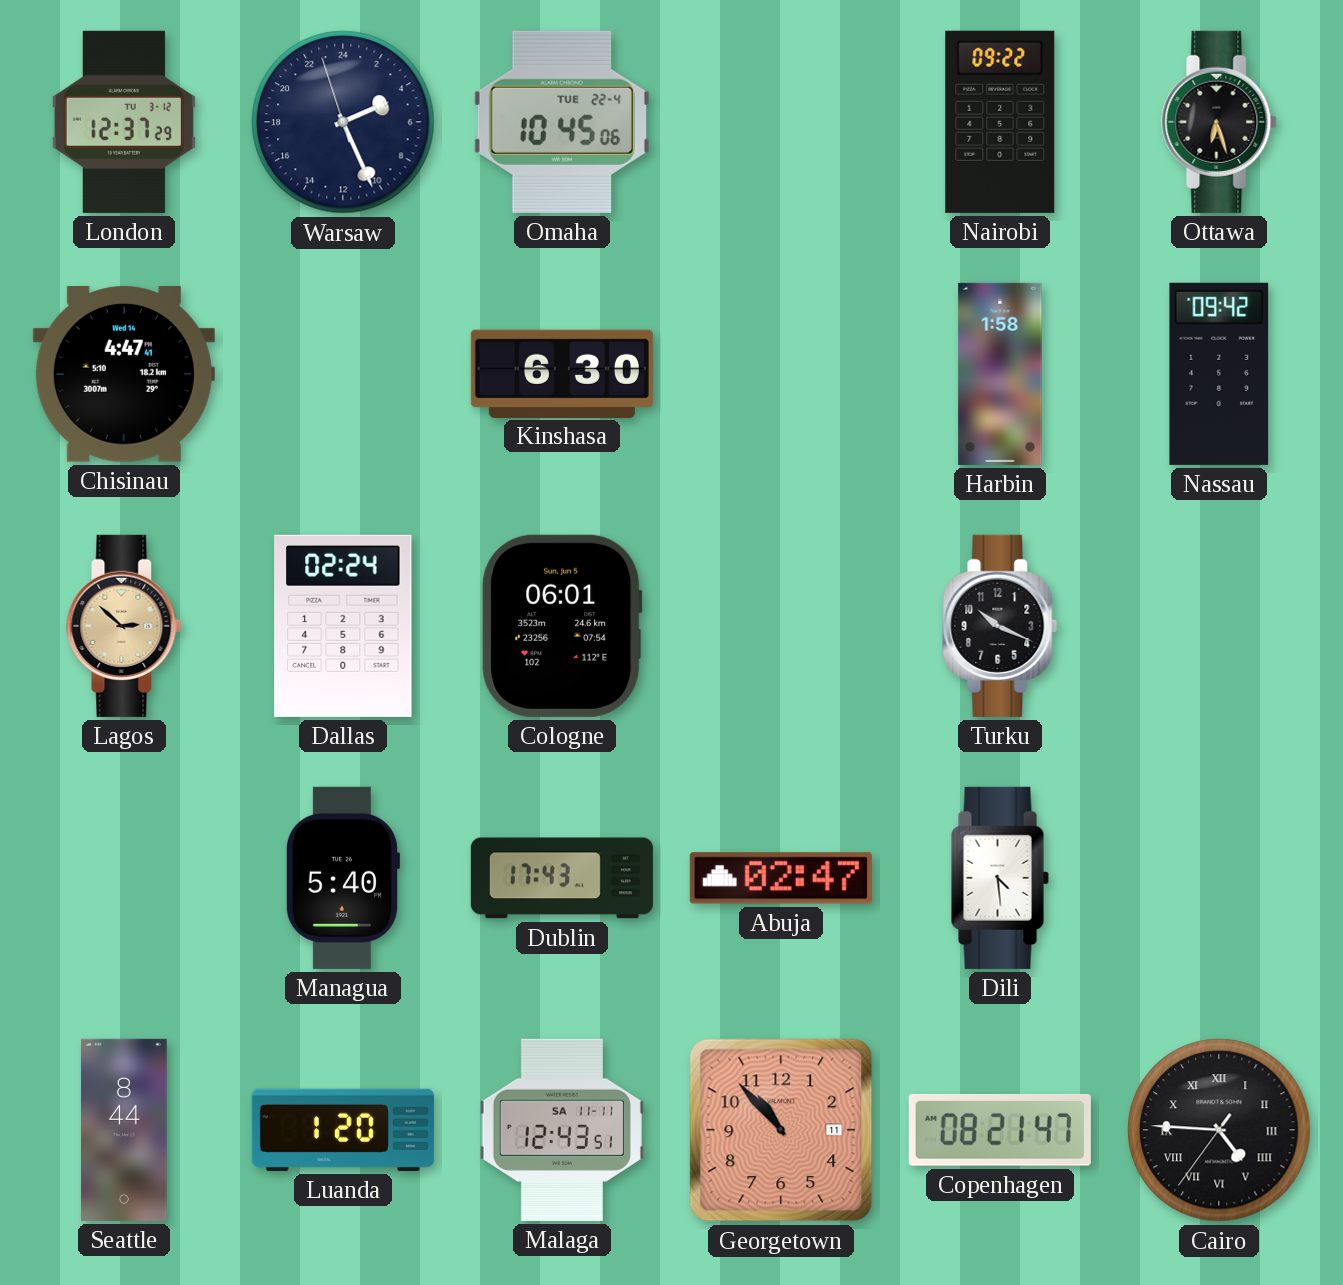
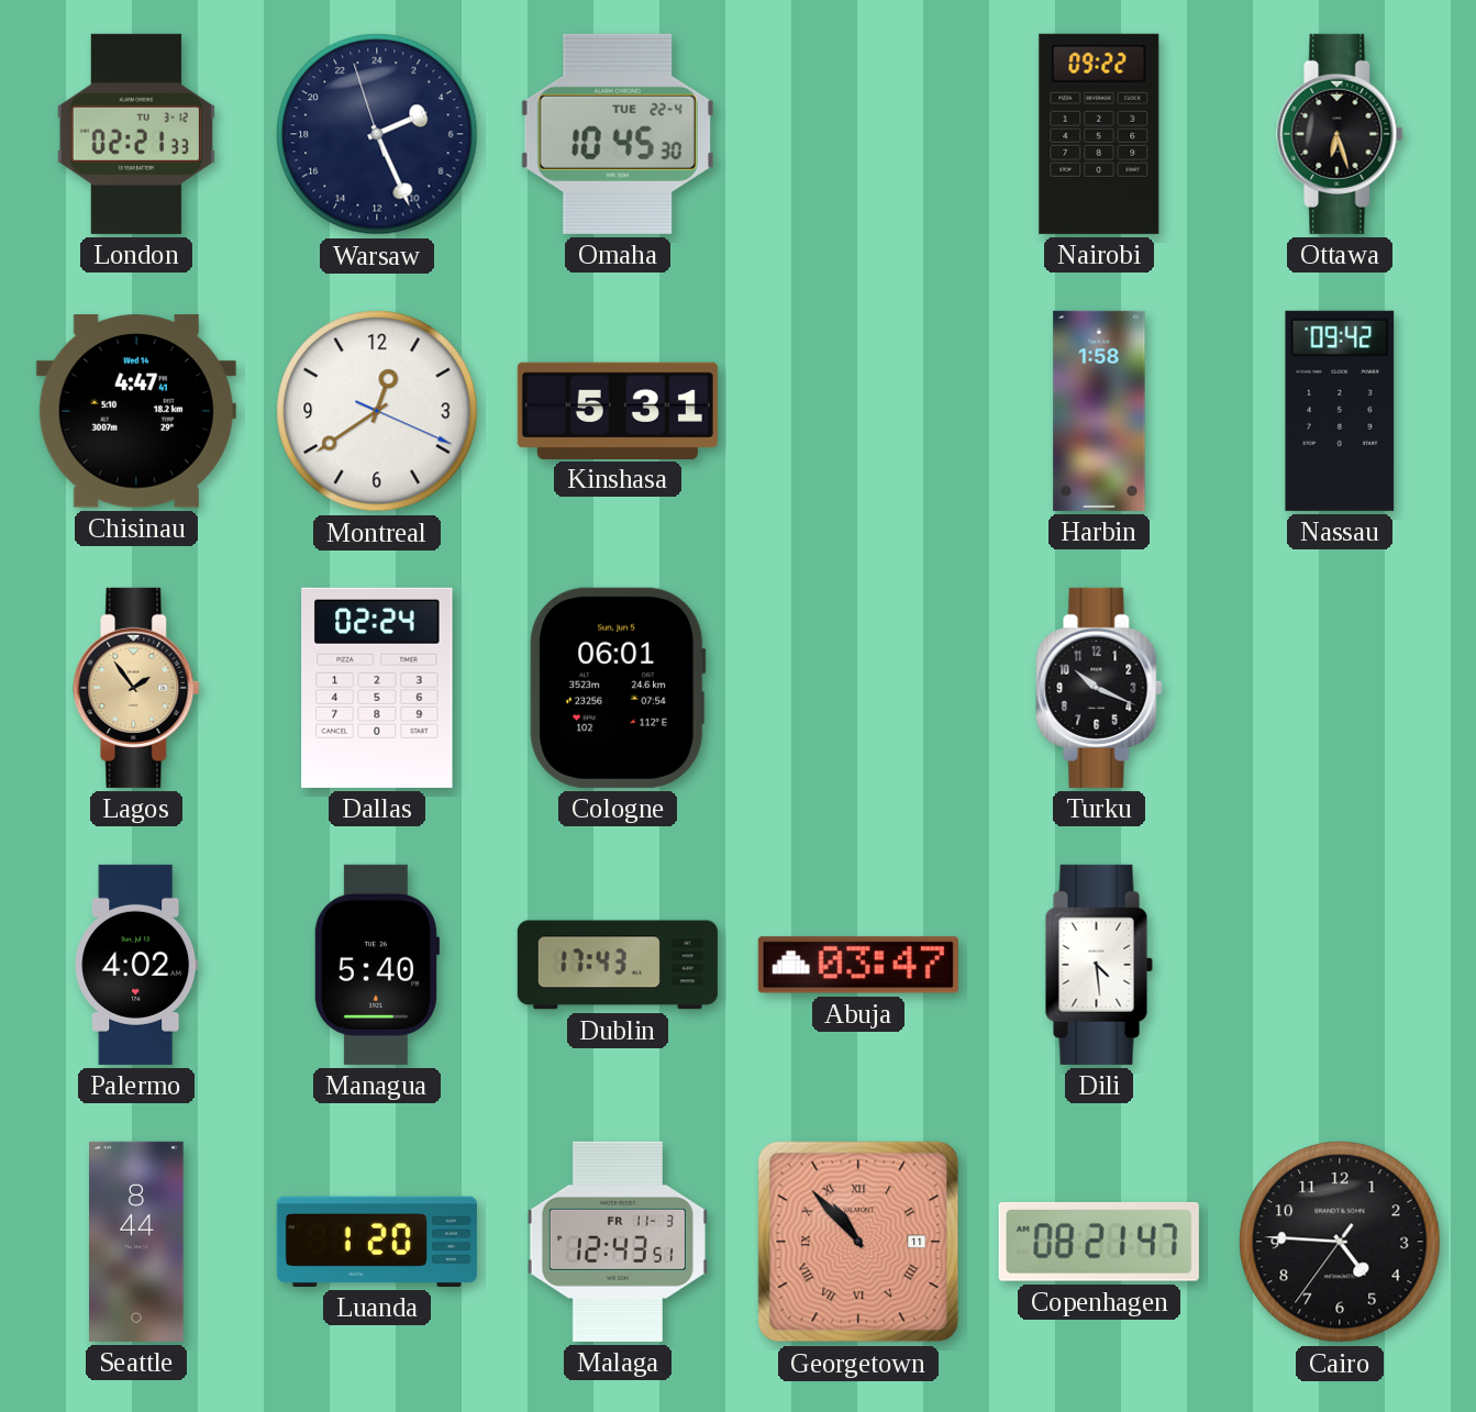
London: 12:37 -> 02:21
Omaha: 10:45:06 -> 10:45:30
Montreal: none -> 12:39
Kinshasa: 6:30 -> 5:31
Lagos: 2:52 -> 1:54
Palermo: none -> 4:02
Abuja: 02:47 -> 03:47
Malaga date: SA 11-11 -> FR 11-3
Georgetown numerals: Arabic -> Roman
Cairo numerals: Roman -> Arabic
